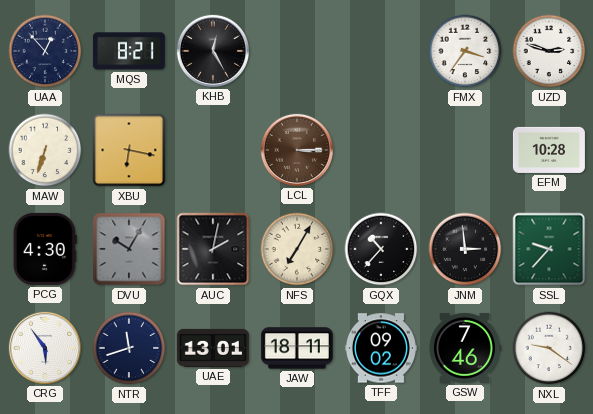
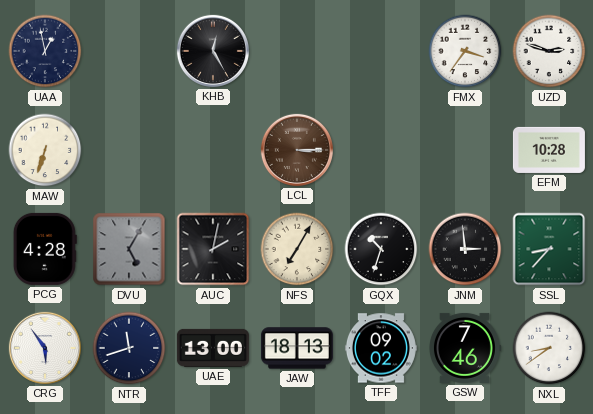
UAA: 12:53 -> 12:58
MQS: 8:21 -> none
XBU: 6:17 -> none
PCG: 4:30 -> 4:28
DVU: 10:05 -> 5:05
GQX: 10:37 -> 10:33
SSL: 9:37 -> 8:37
UAE: 13:01 -> 13:00
JAW: 18:11 -> 18:13
NXL: 9:21 -> 8:39
